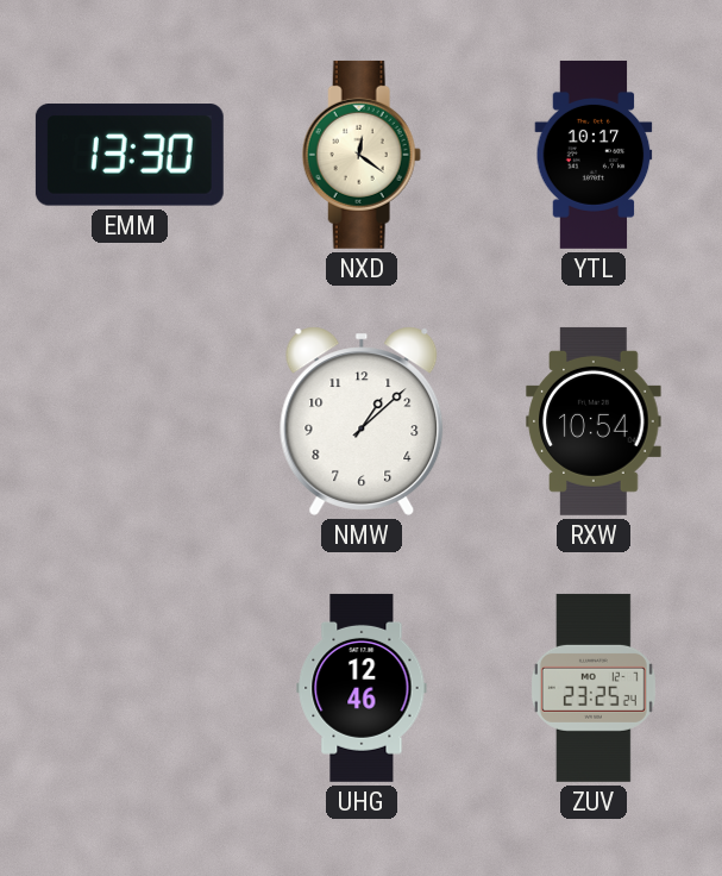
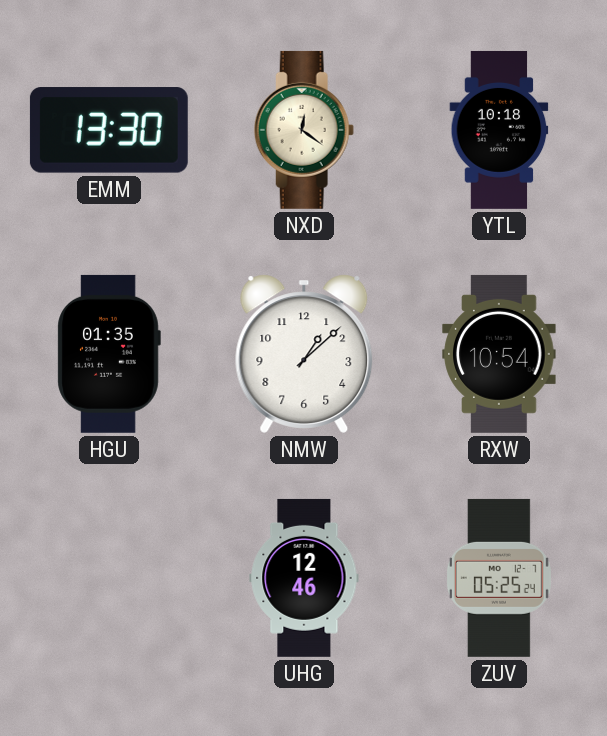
YTL: 10:17 -> 10:18
HGU: none -> 01:35
ZUV: 23:25 -> 05:25
